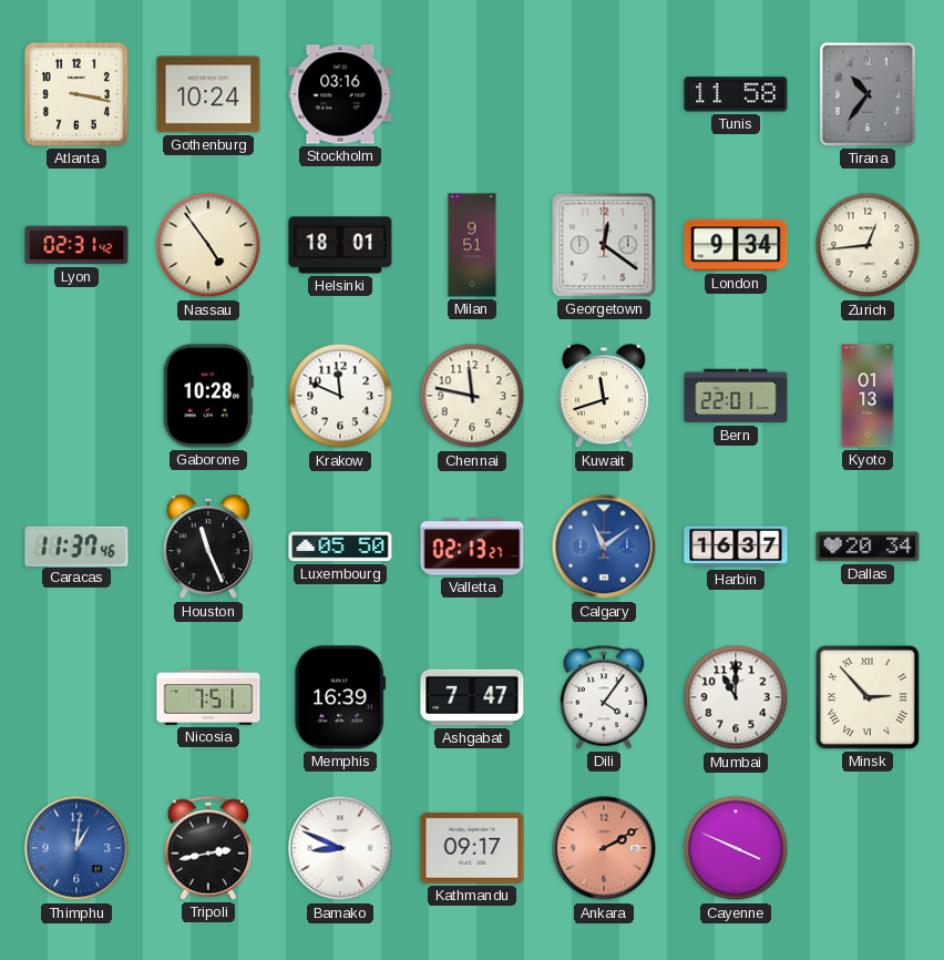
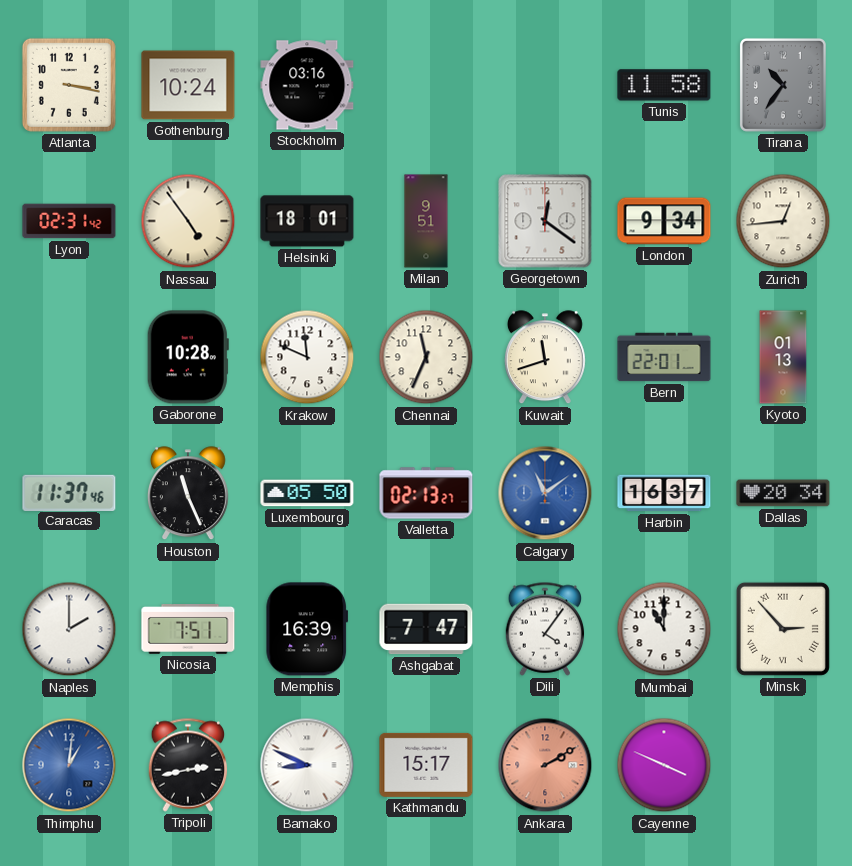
Chennai: 11:47 -> 11:34
Naples: none -> 2:00
Kathmandu: 09:17 -> 15:17
